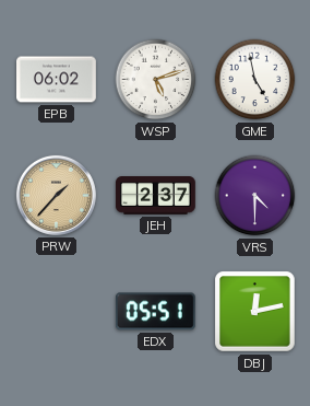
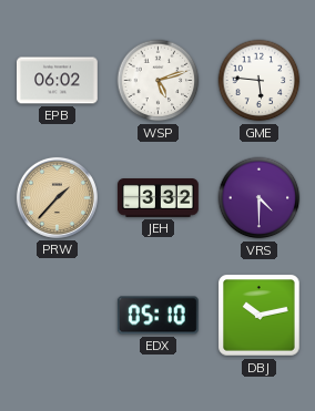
GME: 4:58 -> 5:46
JEH: 2:37 -> 3:32
EDX: 05:51 -> 05:10
DBJ: 12:13 -> 10:13
